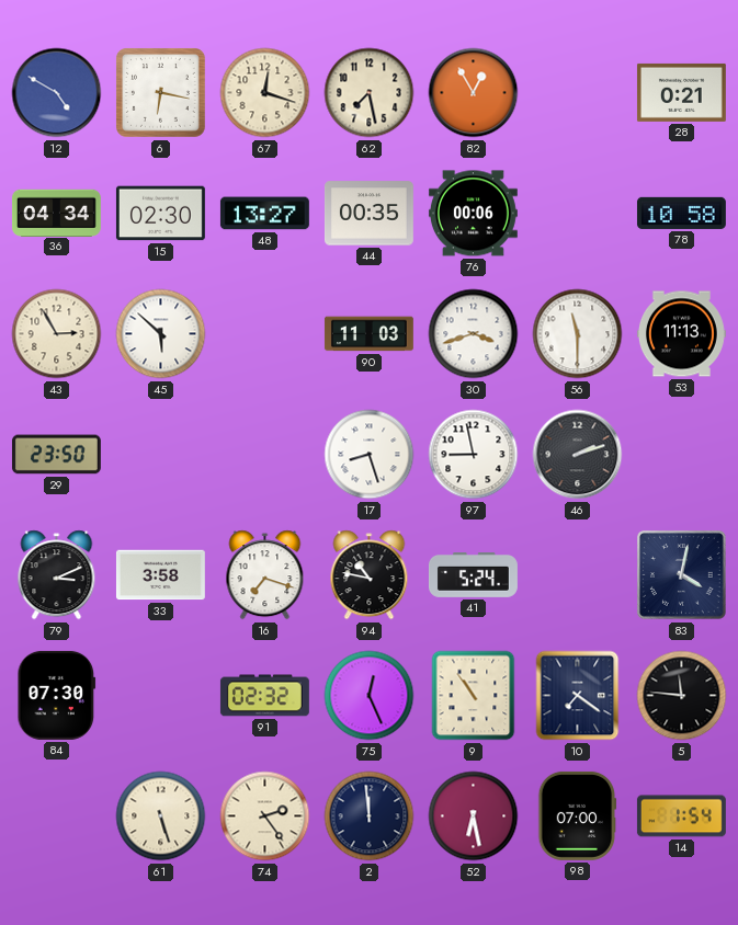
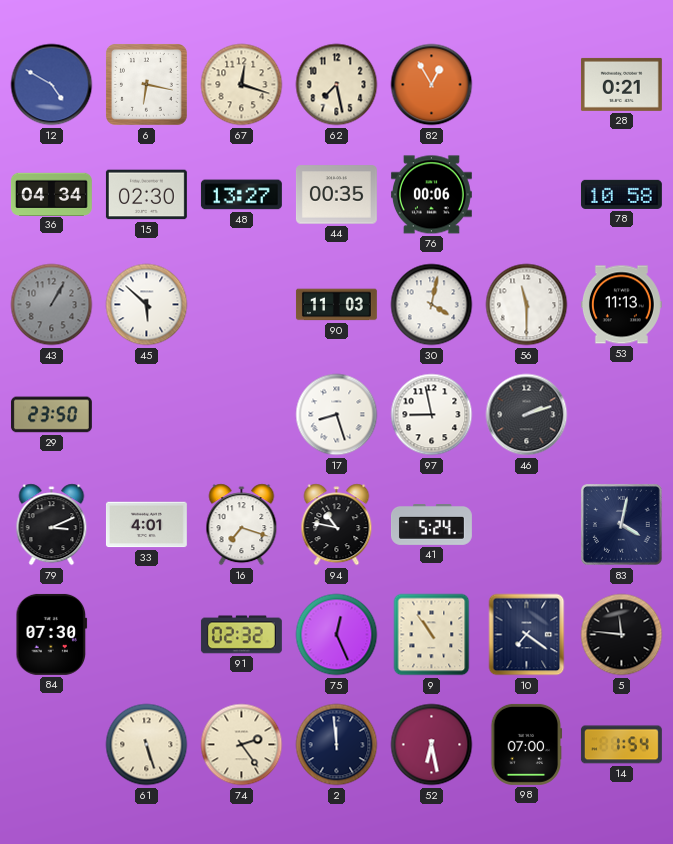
43: 2:55 -> 1:05
43 dial: cream -> grey
30: 3:42 -> 4:02
33: 3:58 -> 4:01
